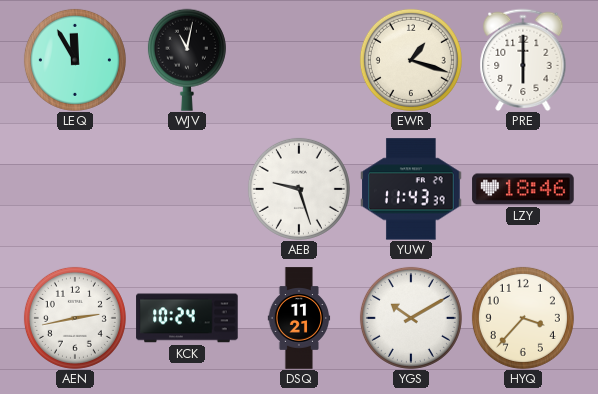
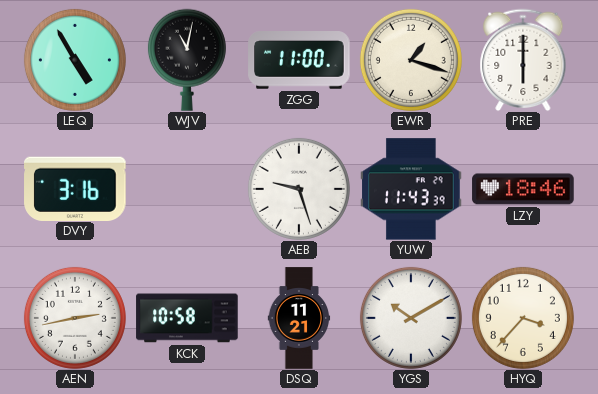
LEQ: 11:55 -> 4:55
ZGG: none -> 11:00
DVY: none -> 3:16
KCK: 10:24 -> 10:58
